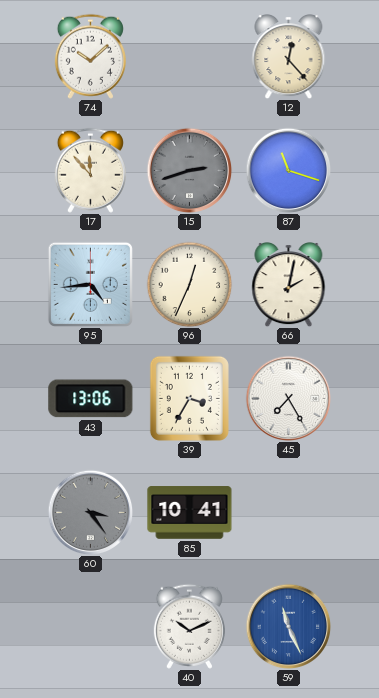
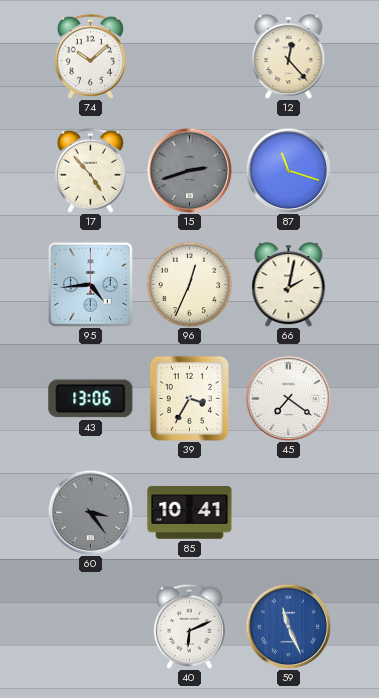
17: 11:53 -> 4:53
45: 7:25 -> 7:21
40: 10:11 -> 6:11
